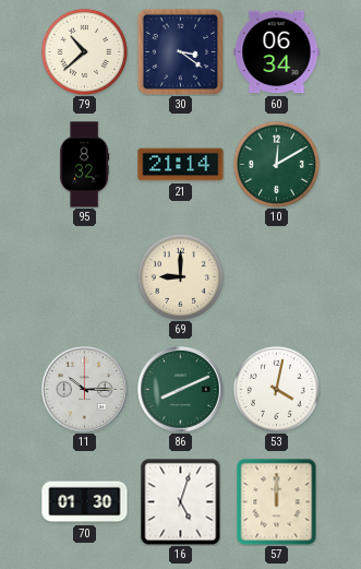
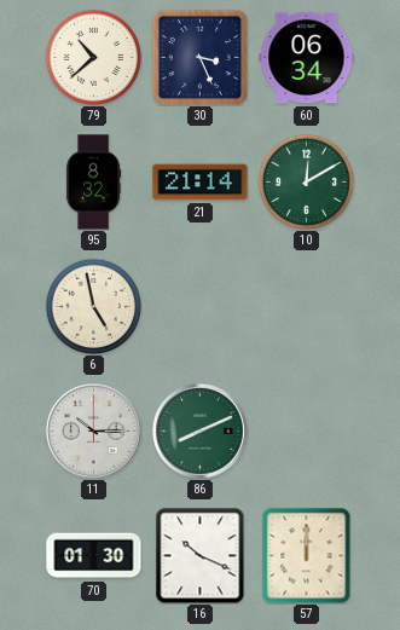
30: 3:21 -> 3:26
6: none -> 4:58
69: 9:00 -> none
53: 4:02 -> none
16: 5:03 -> 10:19
